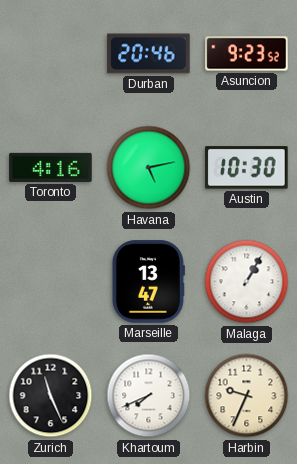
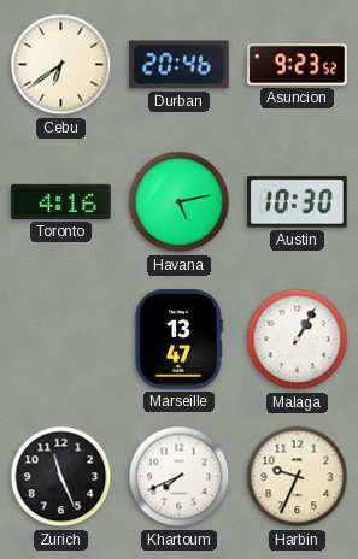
Cebu: none -> 6:39
